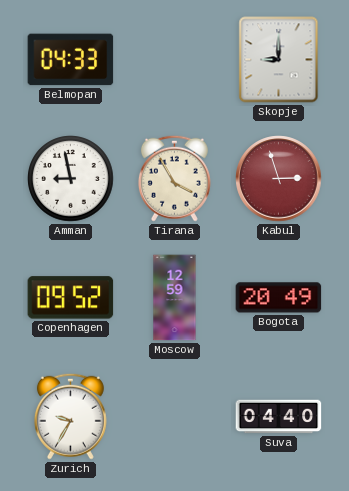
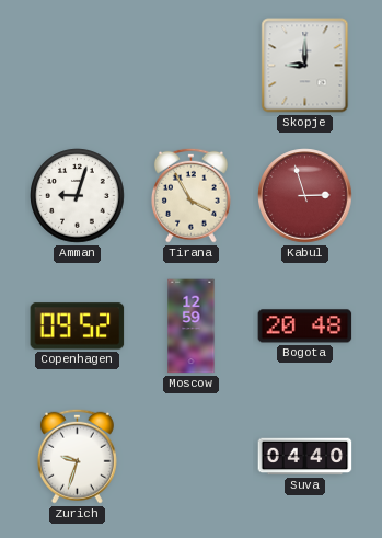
Belmopan: 04:33 -> none
Amman: 8:58 -> 9:03
Bogota: 20:49 -> 20:48
Zurich: 9:35 -> 9:33
